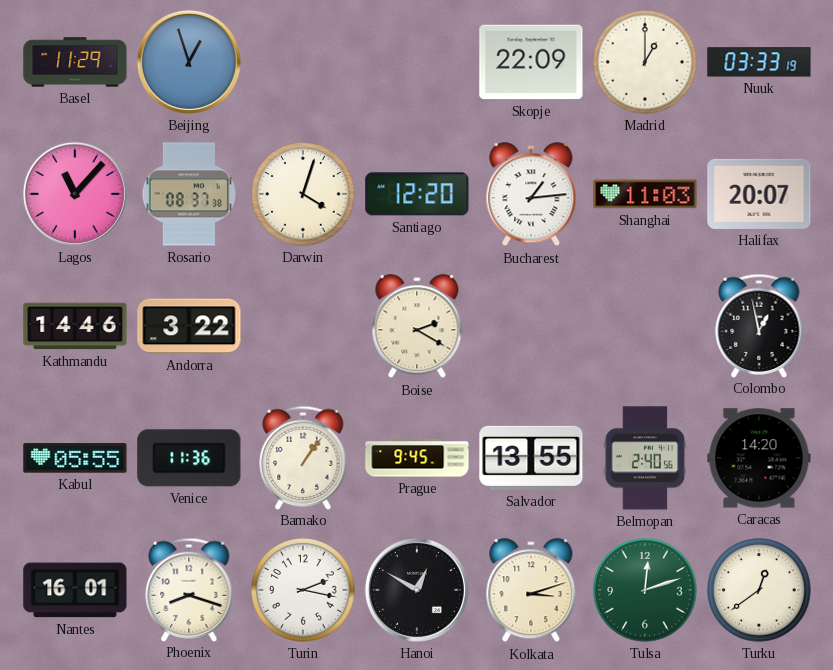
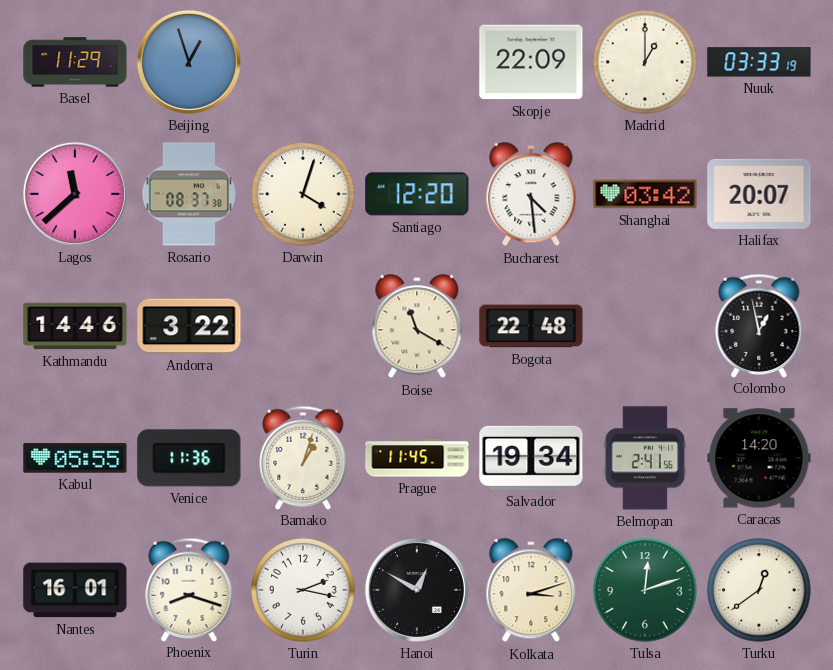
Lagos: 11:07 -> 11:38
Bucharest: 1:14 -> 4:29
Shanghai: 11:03 -> 03:42
Boise: 2:20 -> 11:20
Bogota: none -> 22:48
Bamako: 1:06 -> 1:03
Prague: 9:45 -> 11:45
Salvador: 13:55 -> 19:34
Belmopan: 2:40 -> 2:41
